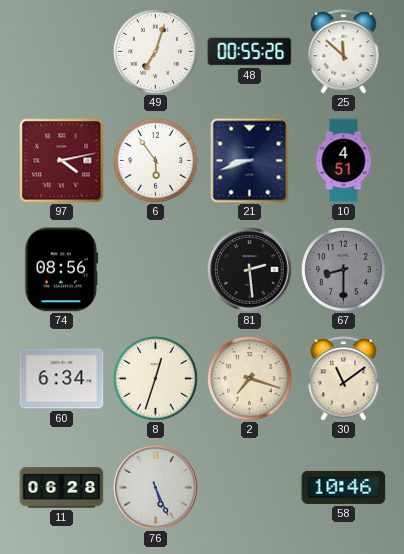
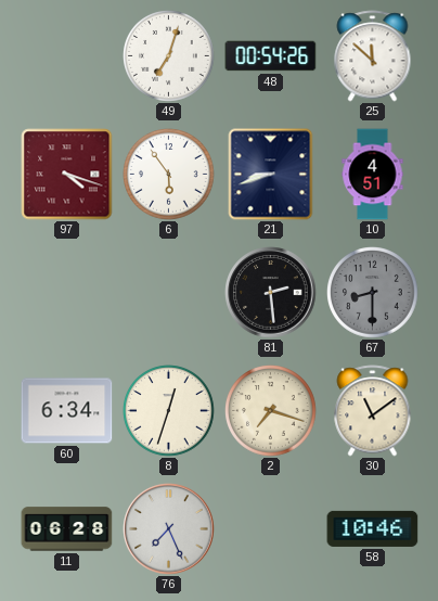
48: 00:55 -> 00:54
97: 4:13 -> 4:18
74: 08:56 -> none
76: 5:26 -> 7:26
